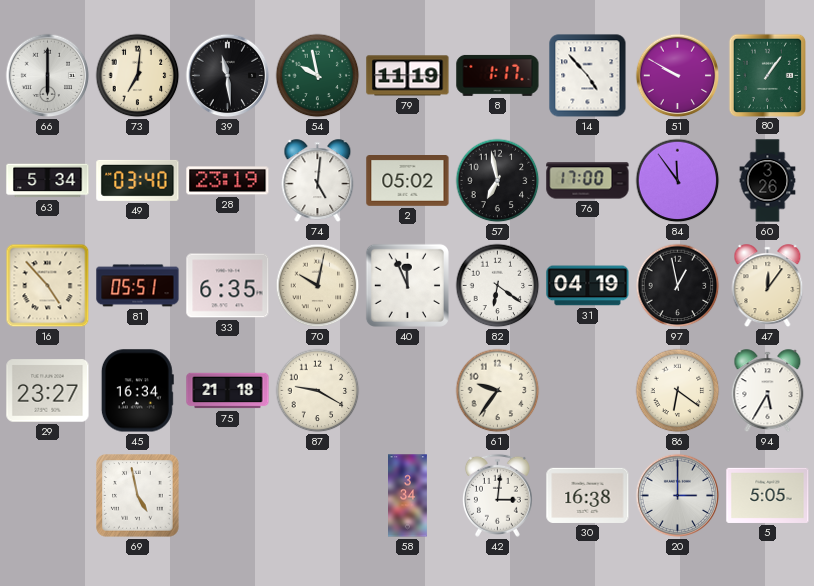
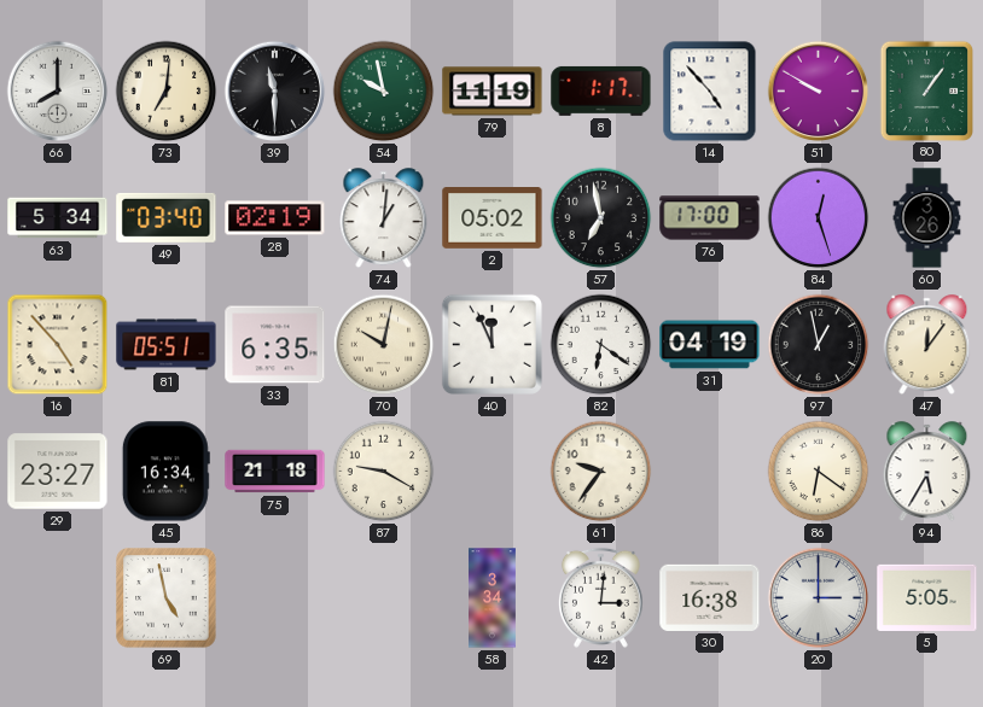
66: 6:00 -> 8:00
39: 11:29 -> 11:30
28: 23:19 -> 02:19
74: 5:01 -> 1:01
84: 11:54 -> 12:27
